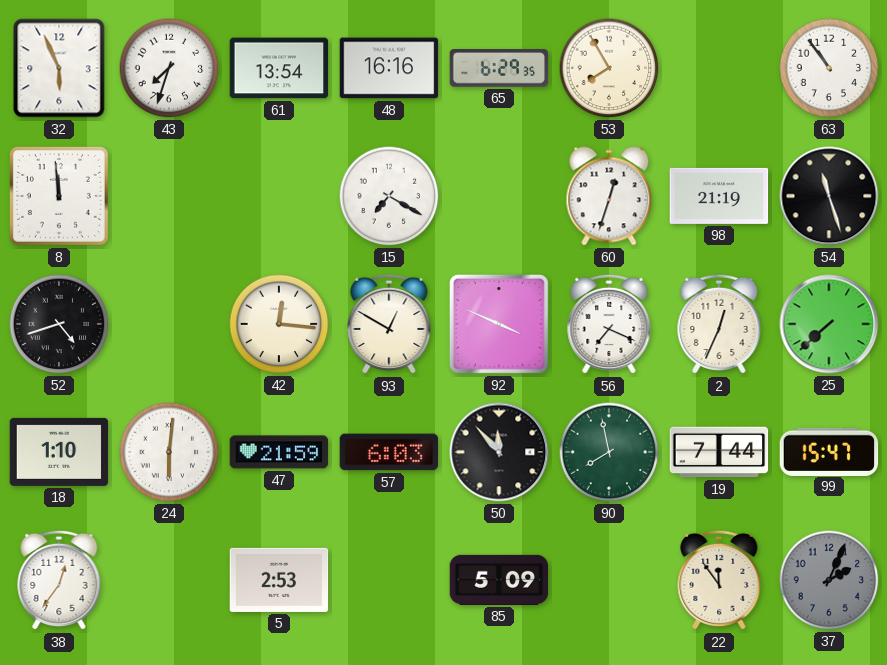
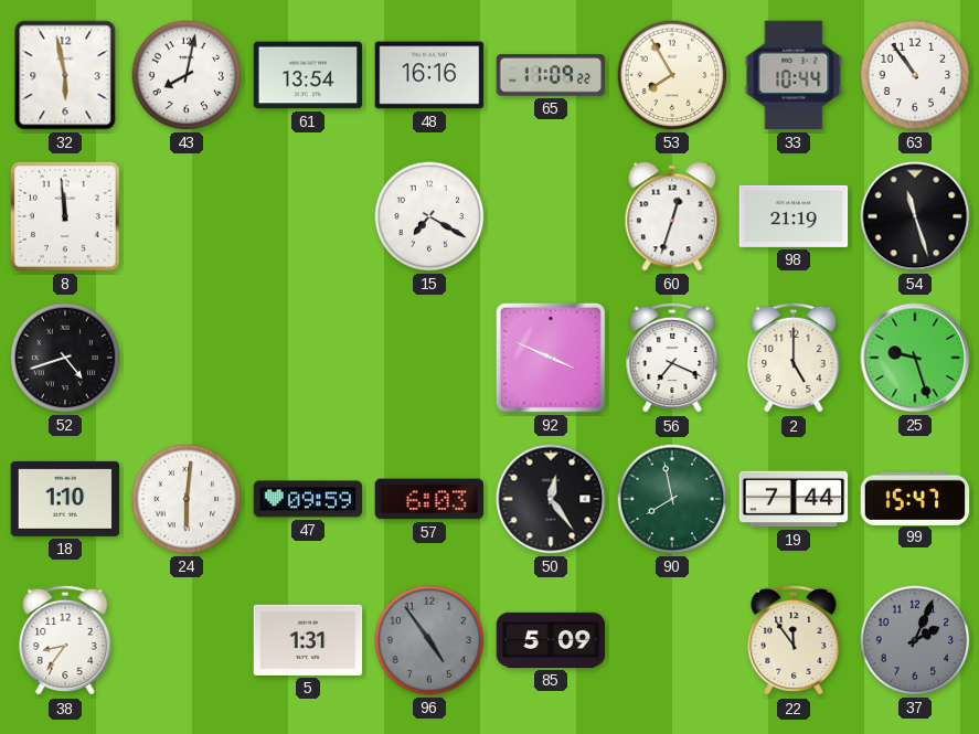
32: 5:56 -> 5:58
43: 7:33 -> 8:02
65: 6:29 -> 11:09
33: none -> 10:44
42: 12:16 -> none
93: 12:50 -> none
2: 12:34 -> 5:00
25: 7:38 -> 9:27
47: 21:59 -> 09:59
50: 11:53 -> 12:24
38: 12:36 -> 8:36
5: 2:53 -> 1:31
96: none -> 4:54
